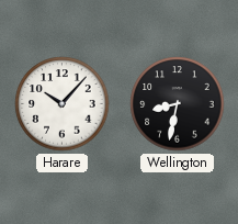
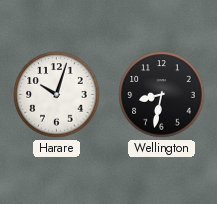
Harare: 10:07 -> 10:03
